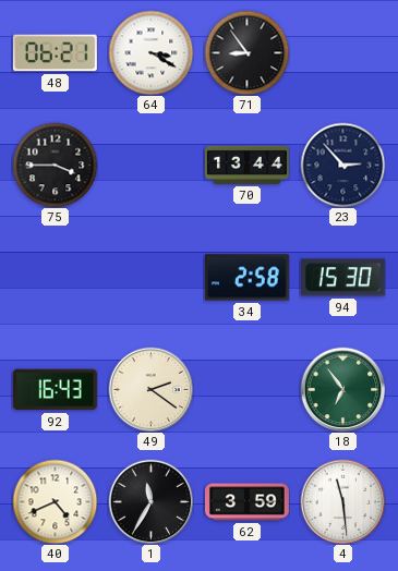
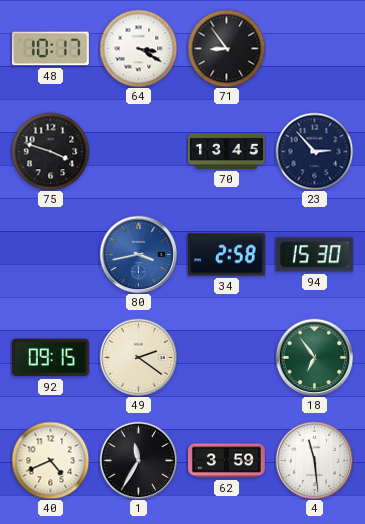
48: 06:21 -> 10:17
75: 3:45 -> 3:48
70: 13:44 -> 13:45
80: none -> 3:43
92: 16:43 -> 09:15
